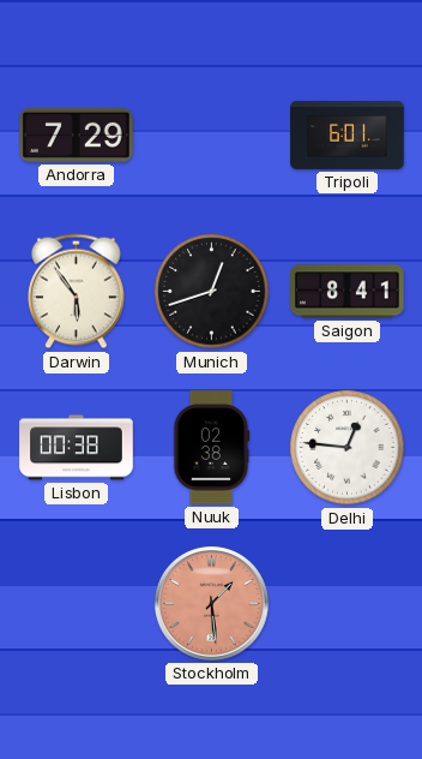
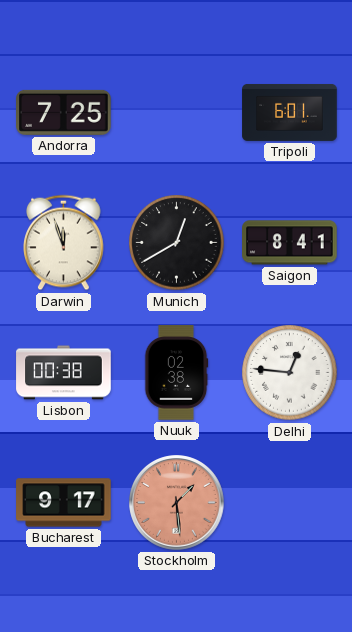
Andorra: 7:29 -> 7:25
Darwin: 5:54 -> 11:57
Munich: 12:42 -> 12:40
Bucharest: none -> 9:17
